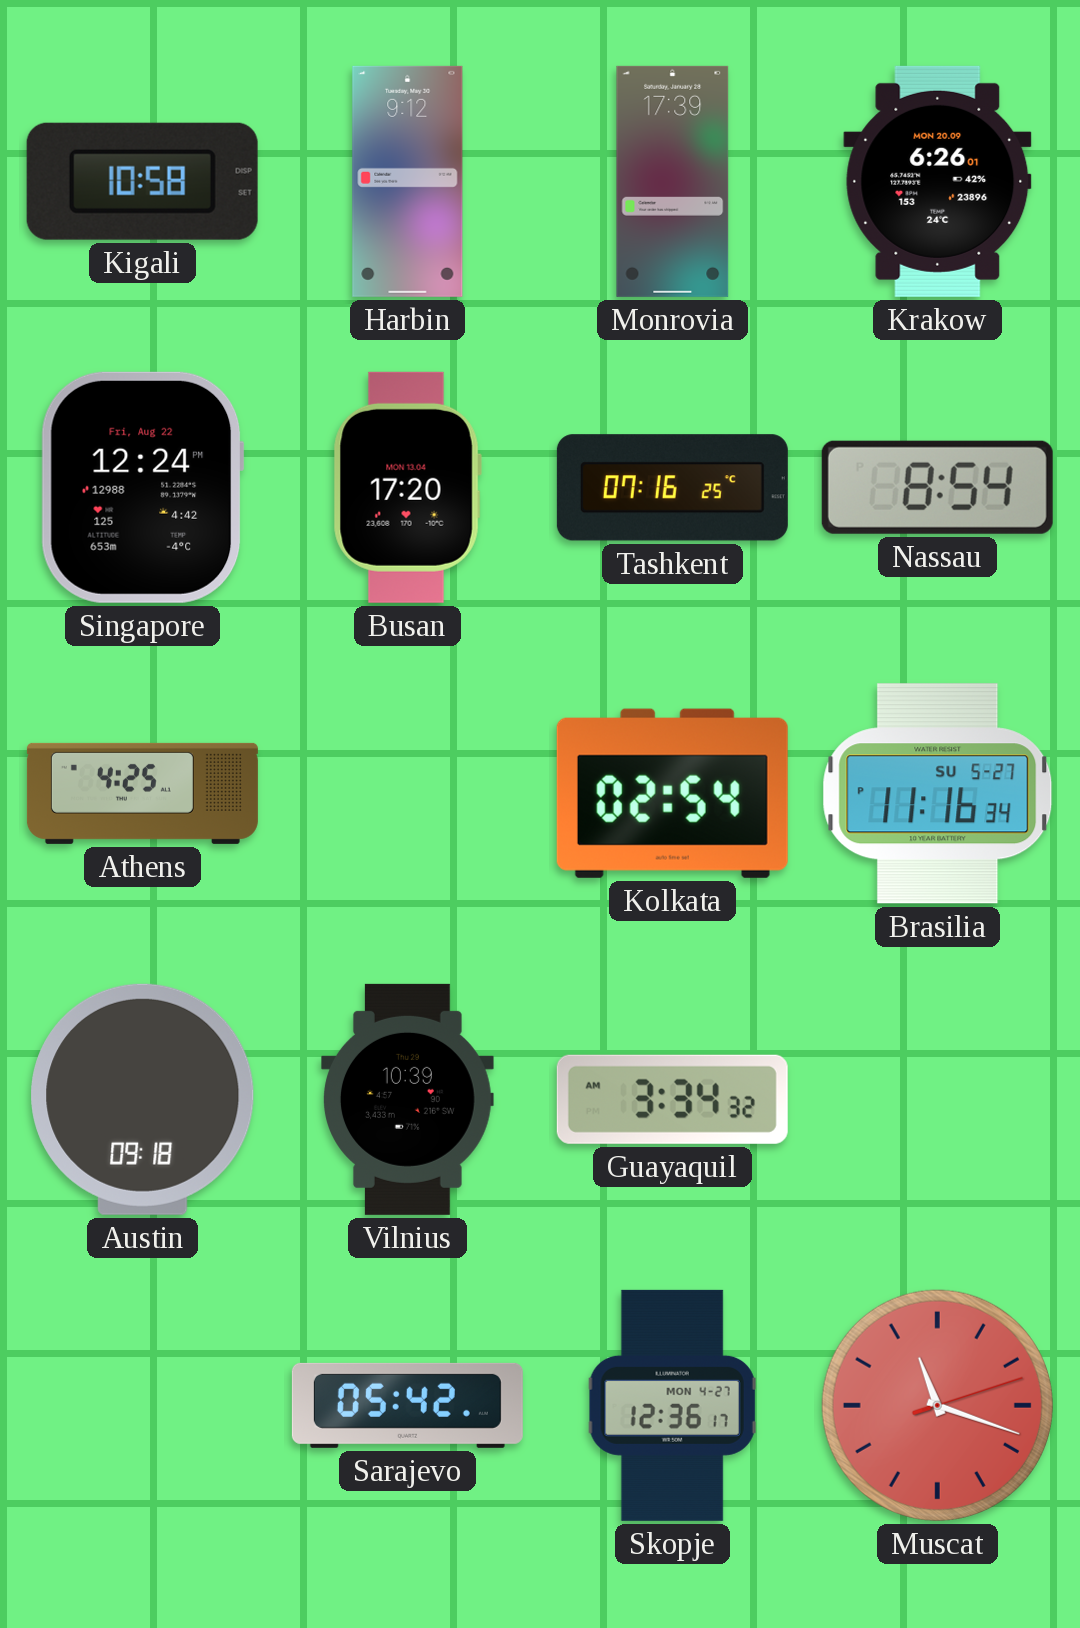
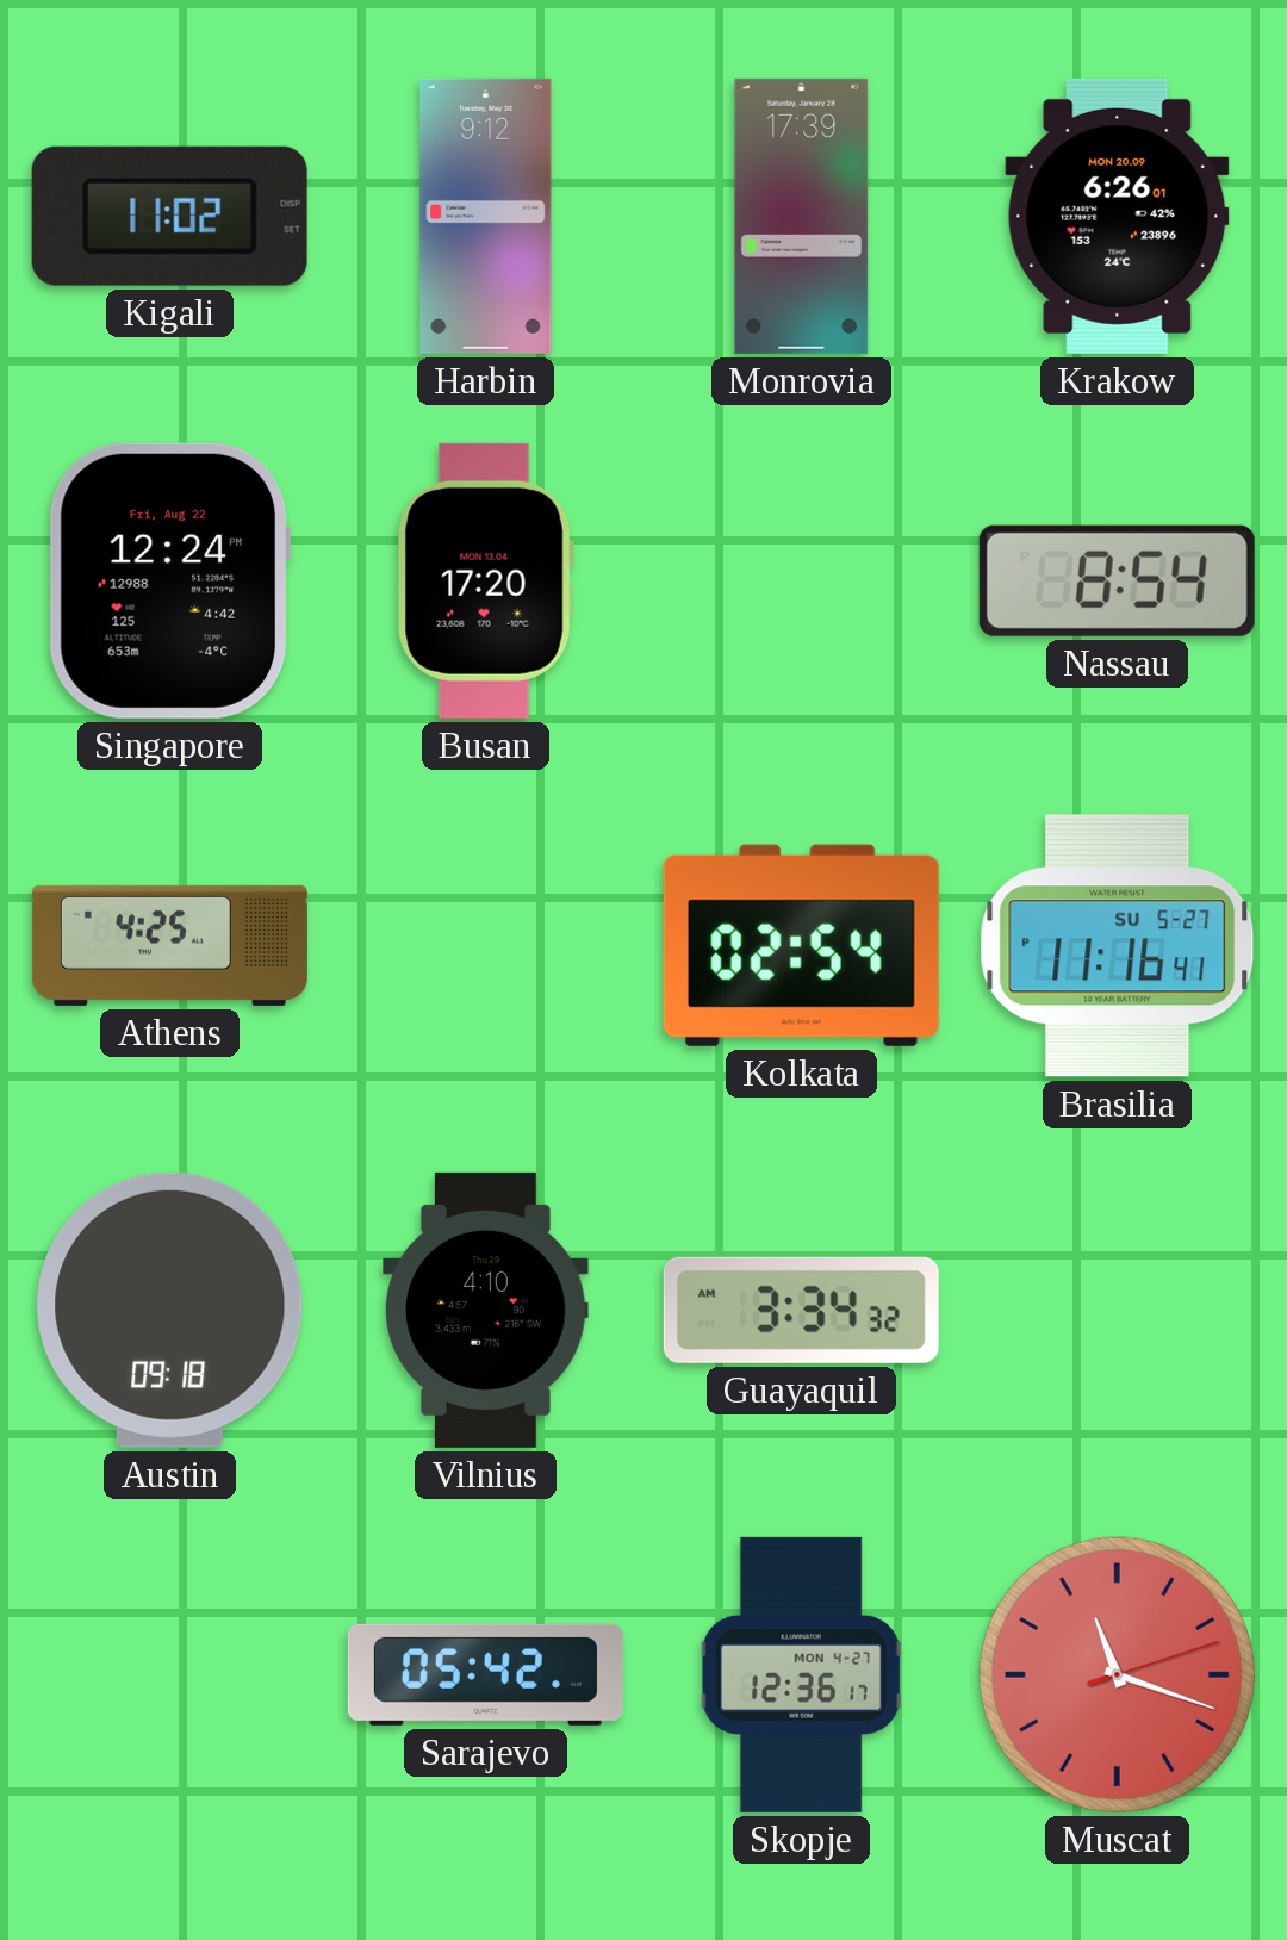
Kigali: 10:58 -> 11:02
Tashkent: 07:16 -> none
Brasilia: 11:16:34 PM -> 11:16:41 PM
Vilnius: 10:39 -> 4:10
